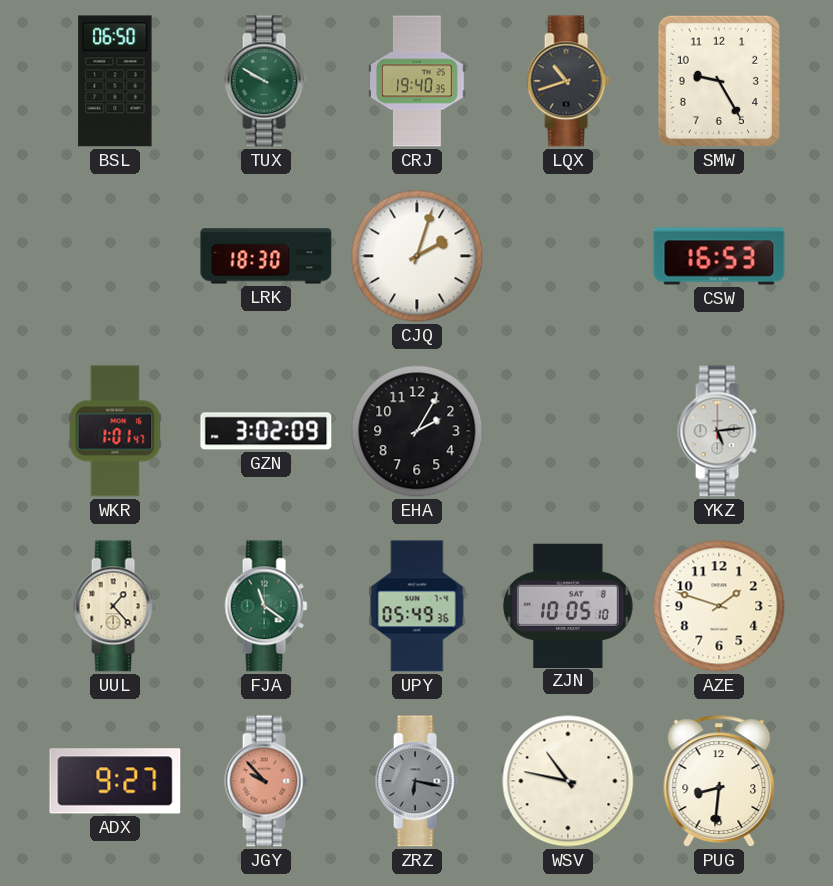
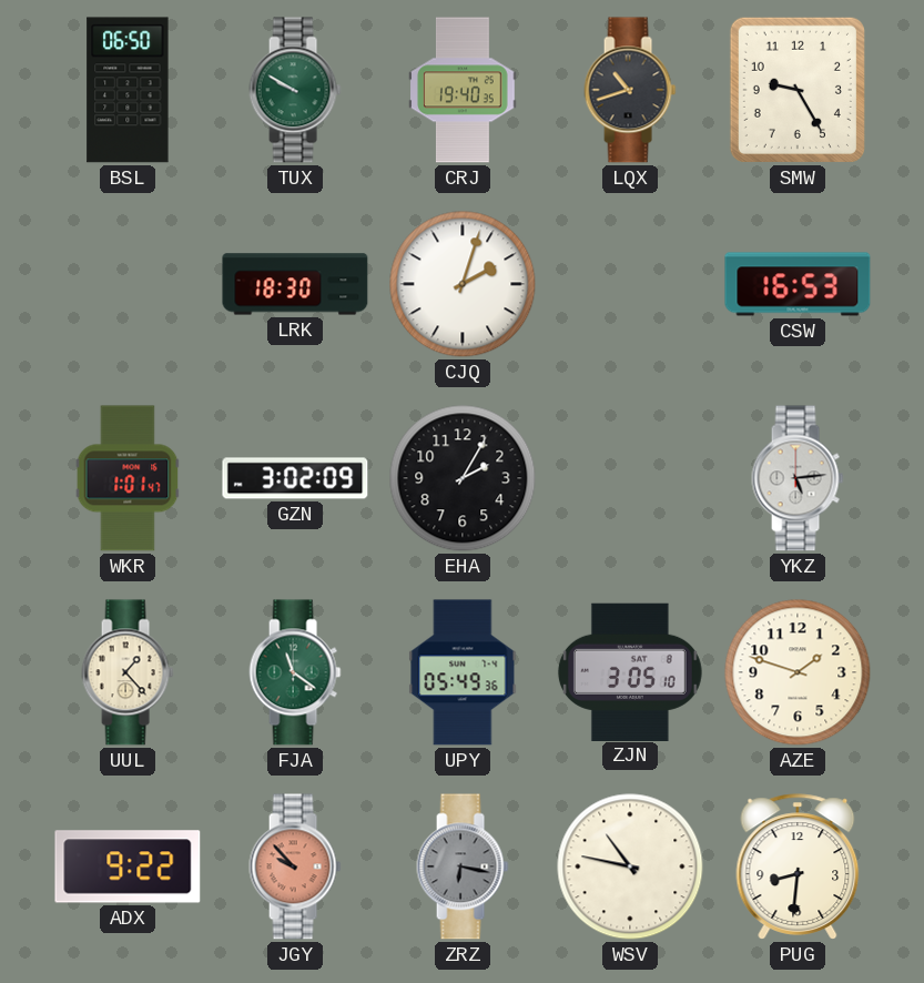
ZJN: 10:05 -> 3:05
ADX: 9:27 -> 9:22
